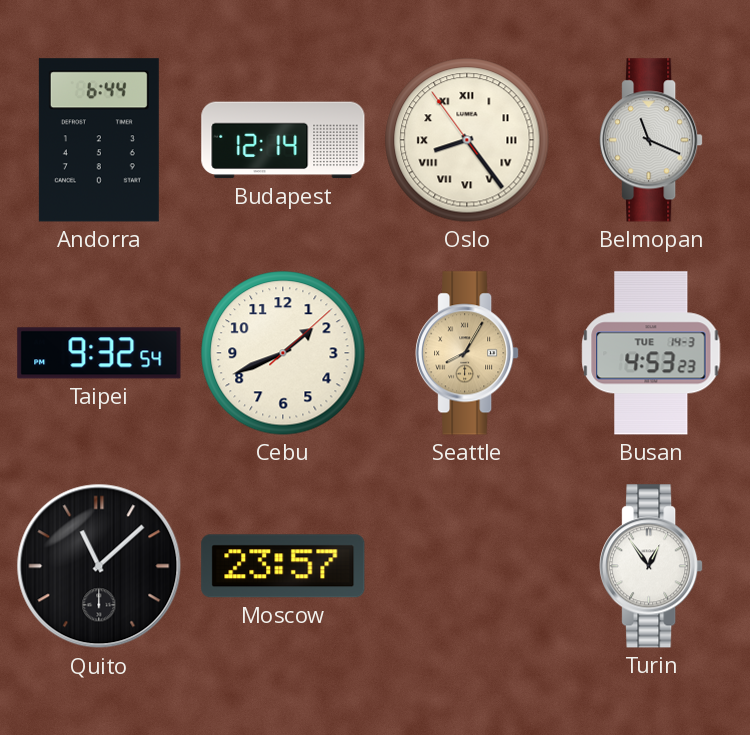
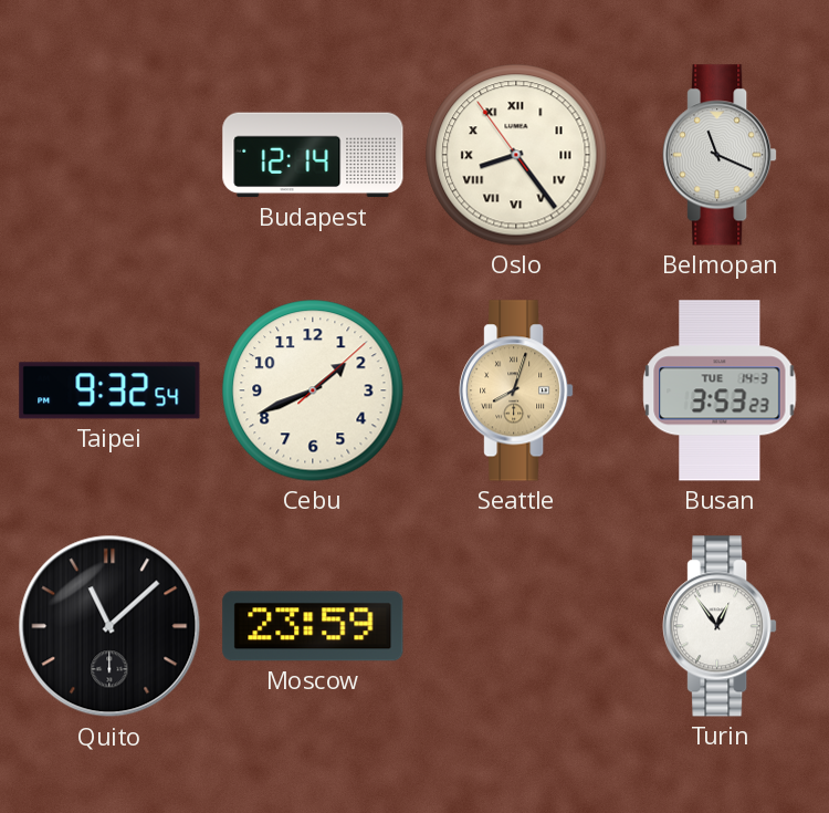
Andorra: 6:44 -> none
Seattle: 8:05 -> 8:03
Busan: 4:53 -> 3:53
Moscow: 23:57 -> 23:59
